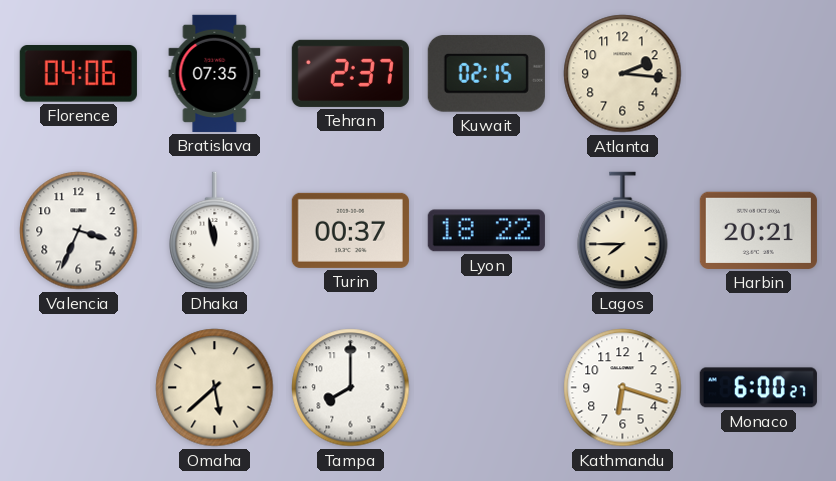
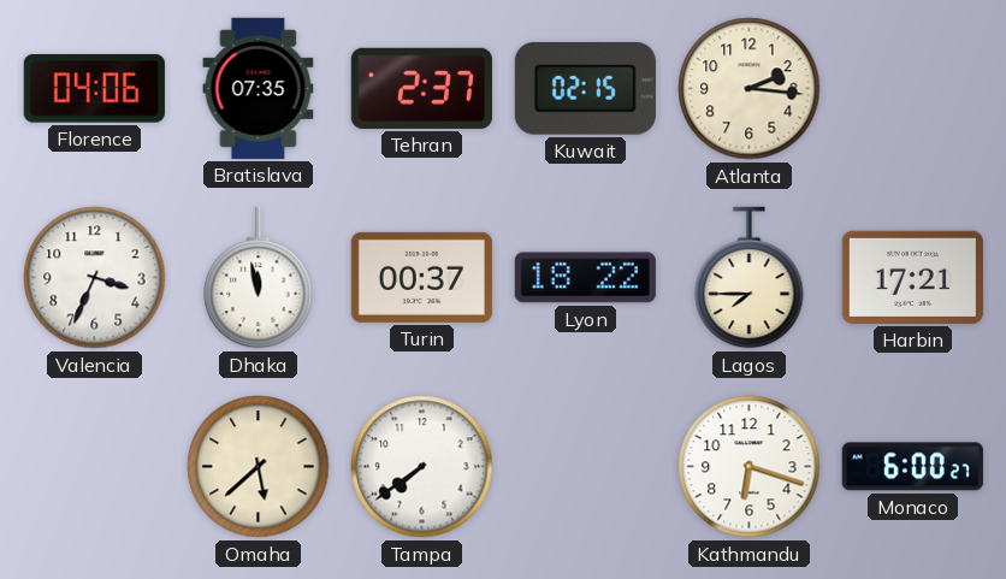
Harbin: 20:21 -> 17:21
Tampa: 8:00 -> 7:39
